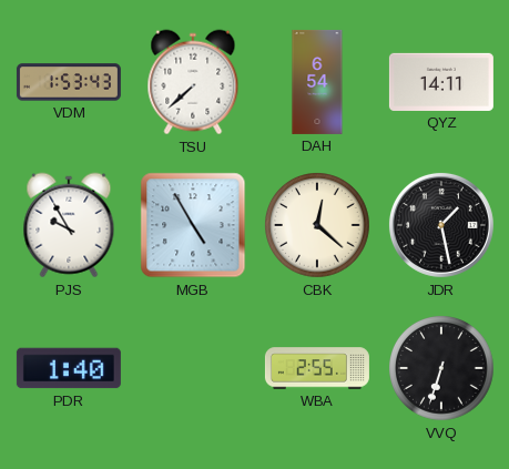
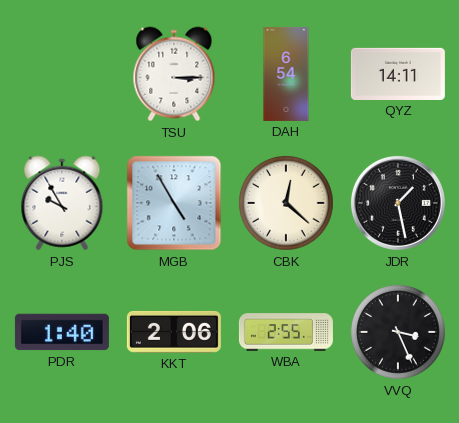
VDM: 1:53 -> none
TSU: 7:38 -> 3:15
KKT: none -> 2:06
VVQ: 6:33 -> 3:26
